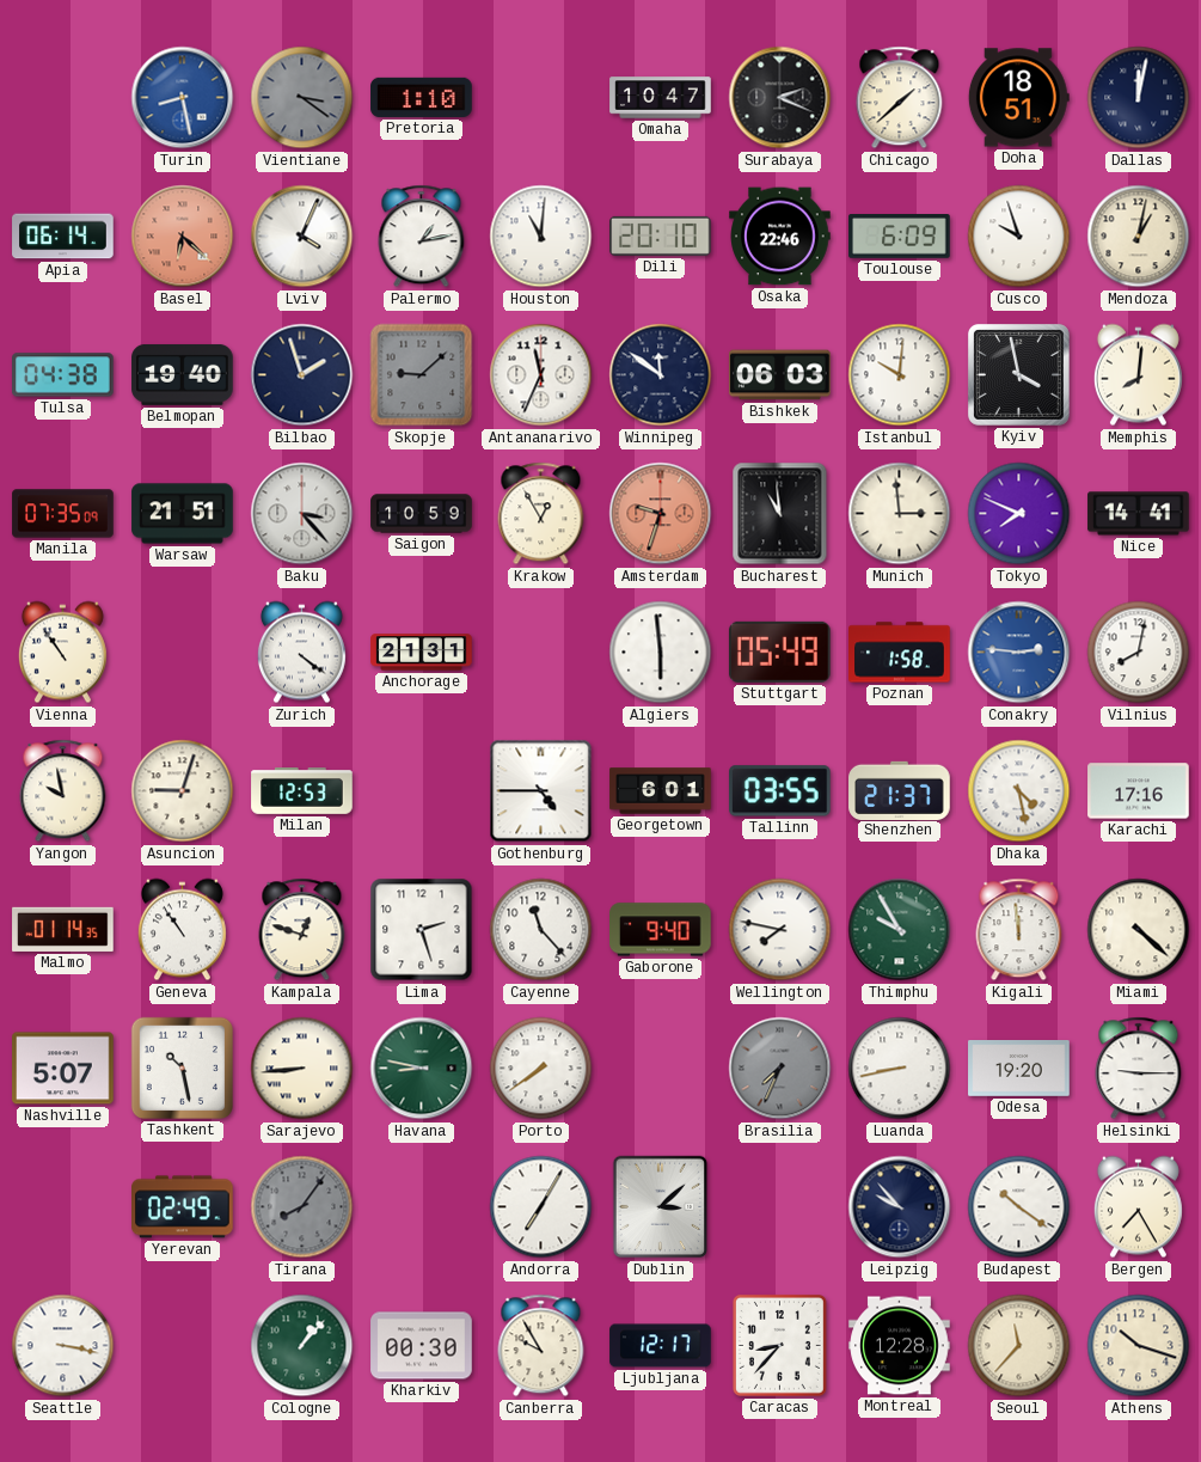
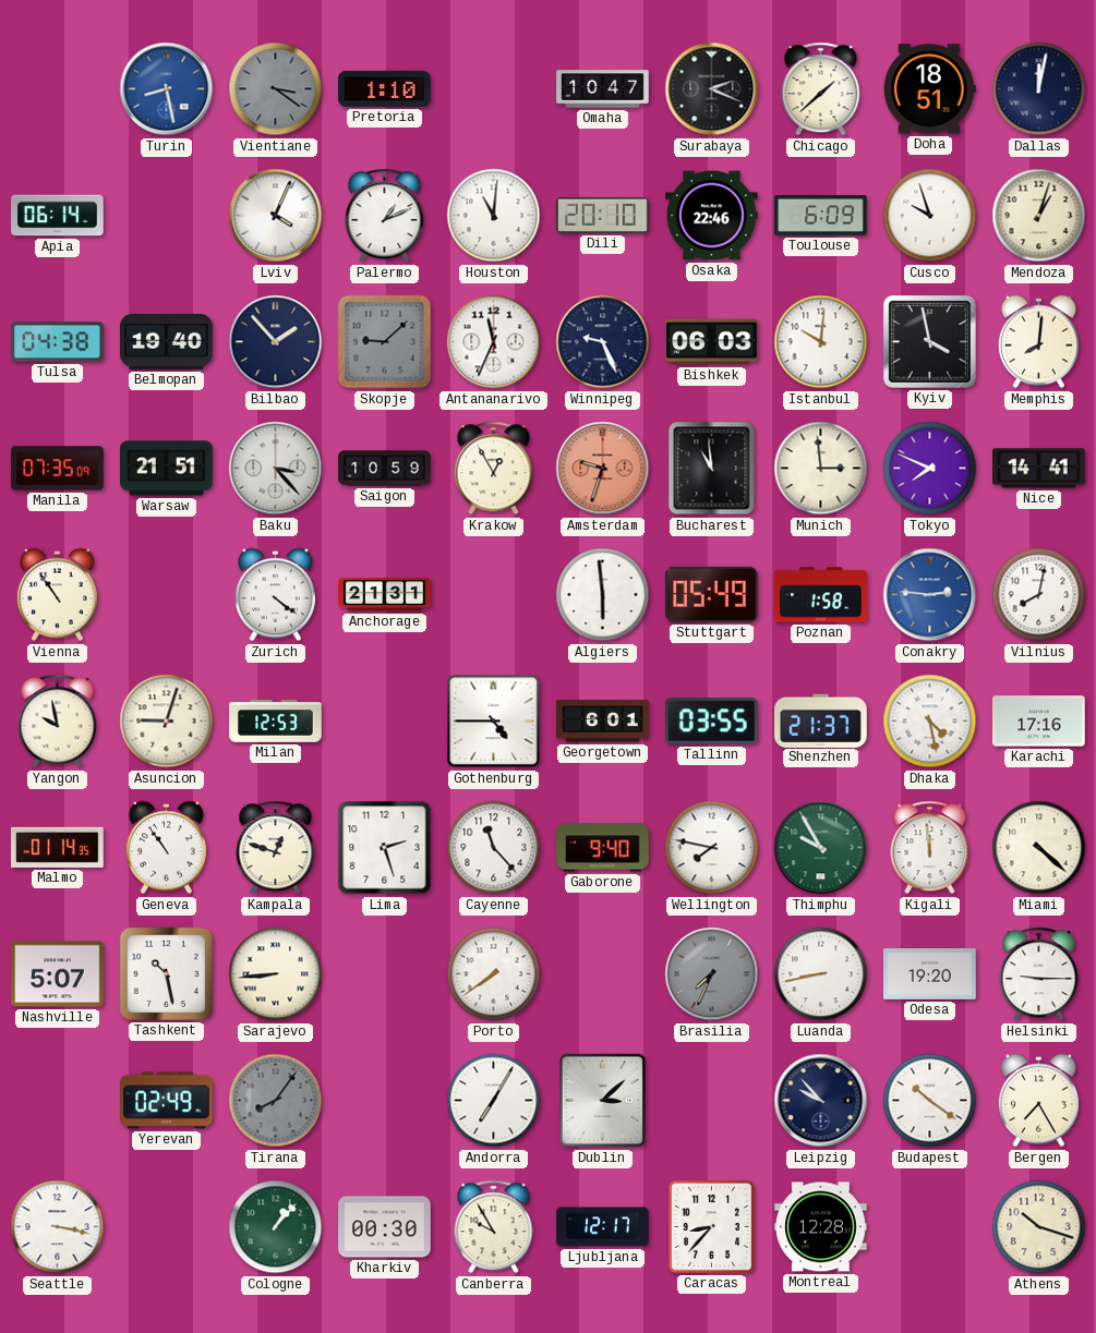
Basel: 6:22 -> none
Palermo: 1:13 -> 1:11
Mendoza: 1:02 -> 1:03
Bilbao: 1:57 -> 1:53
Winnipeg: 11:51 -> 9:26
Havana: 8:47 -> none
Seoul: 11:37 -> none
